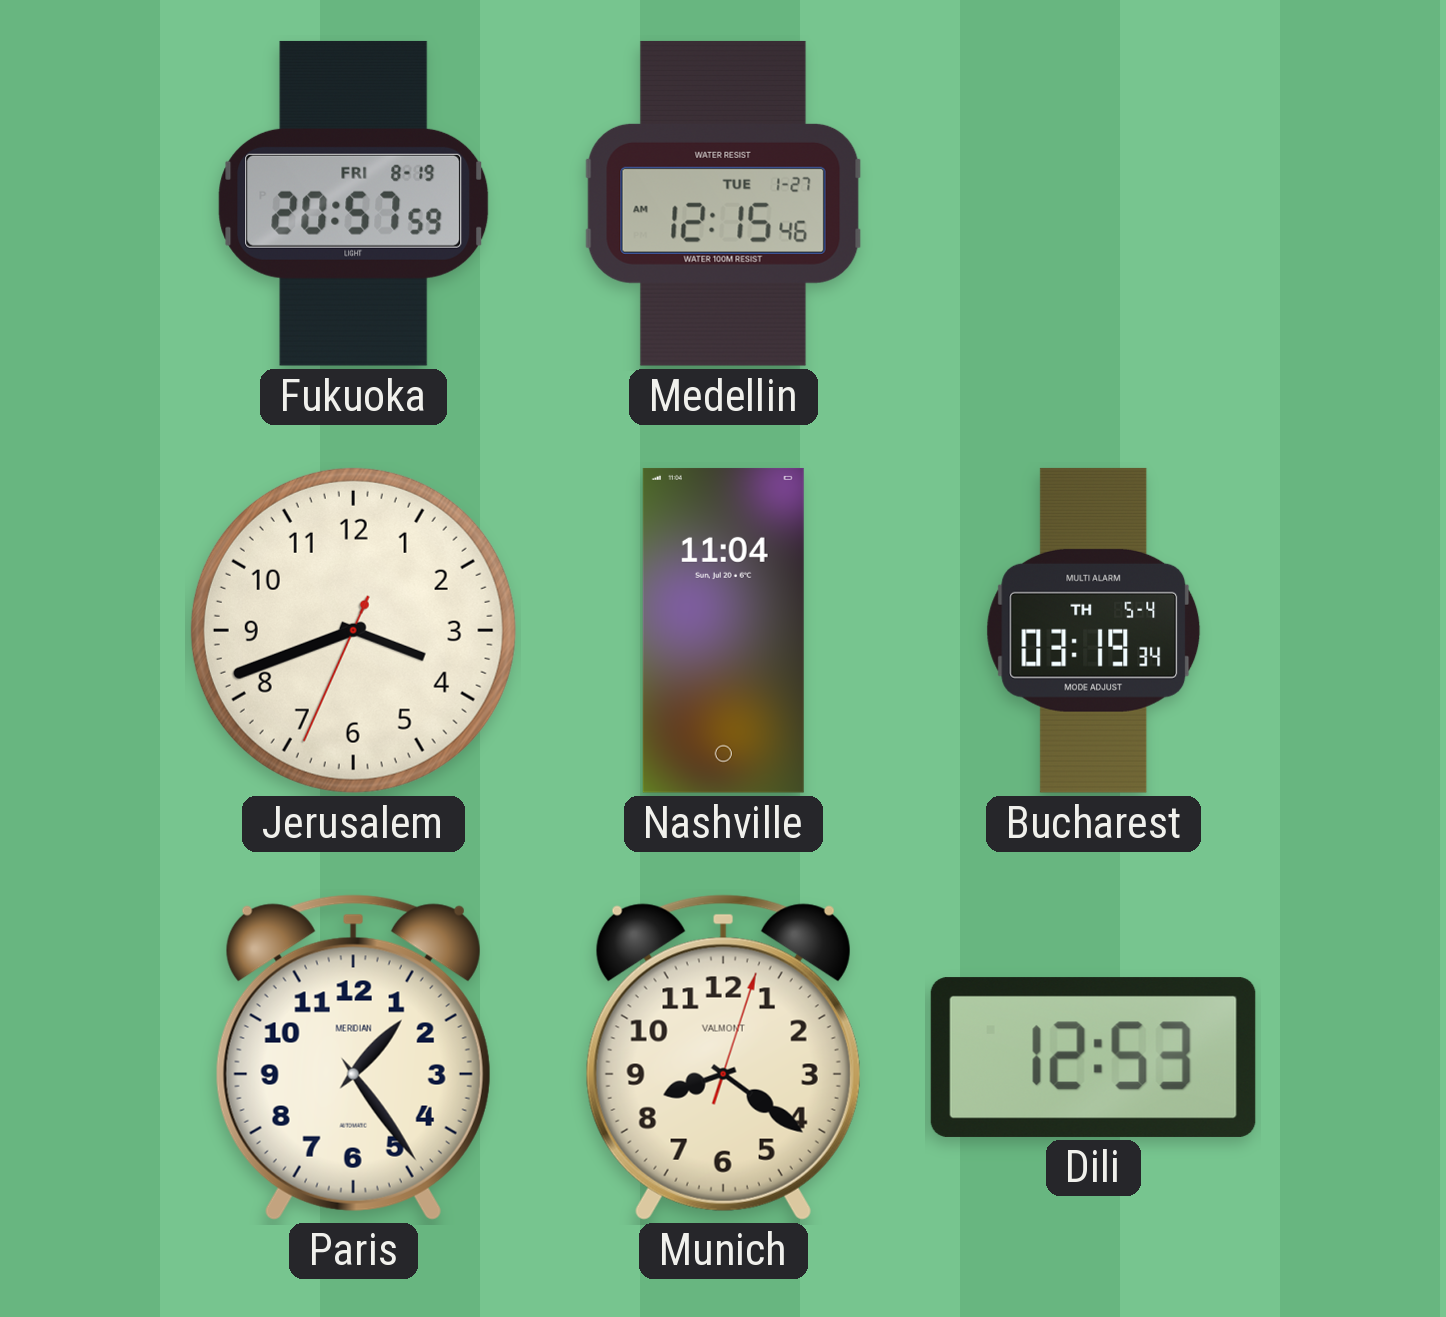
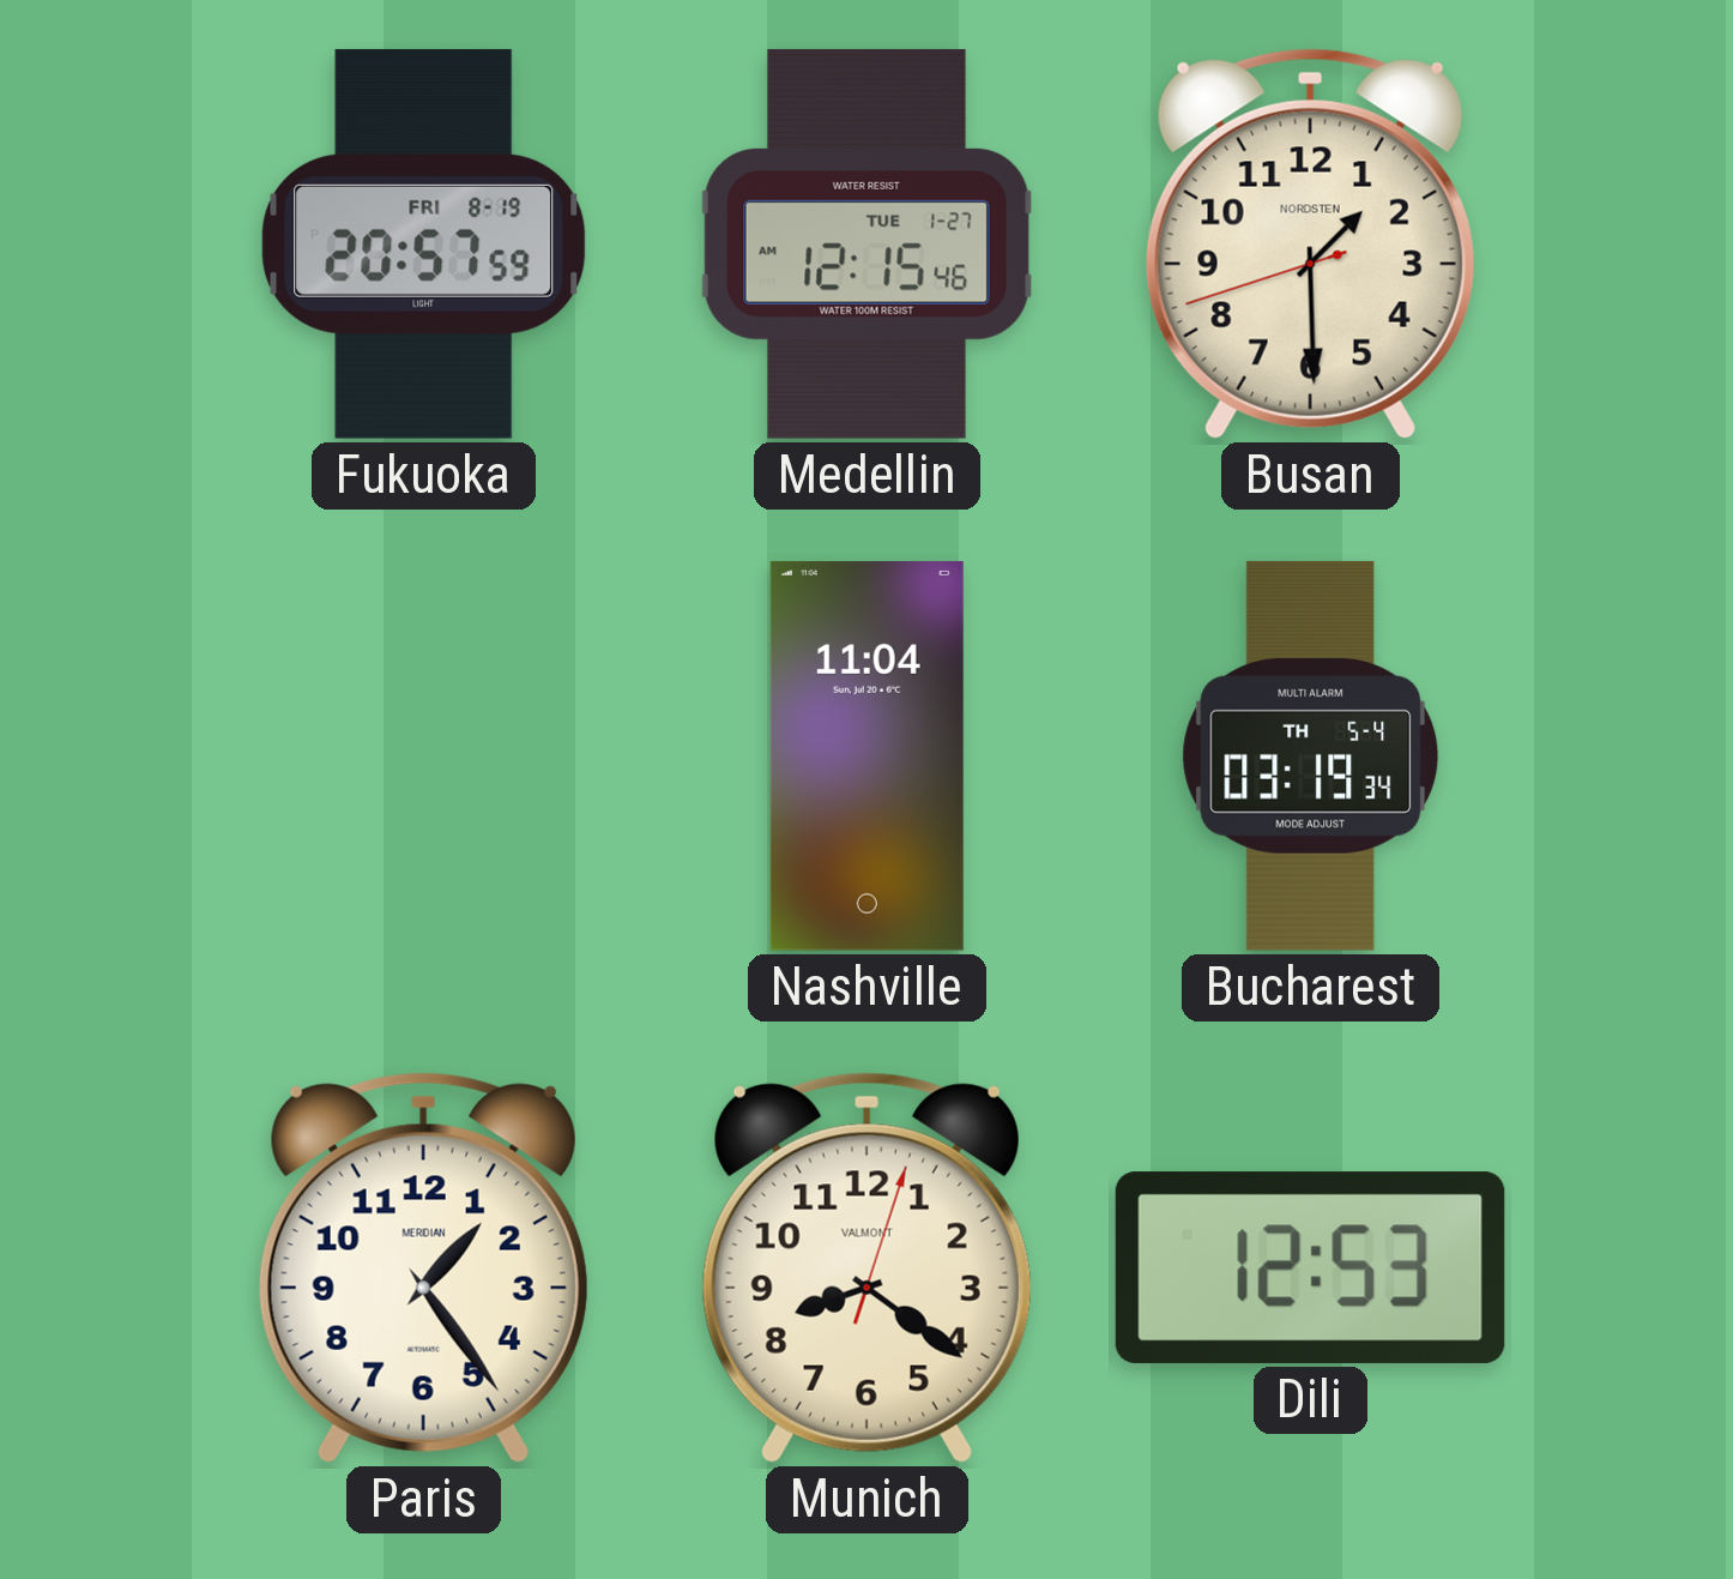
Busan: none -> 1:29
Jerusalem: 3:41 -> none
